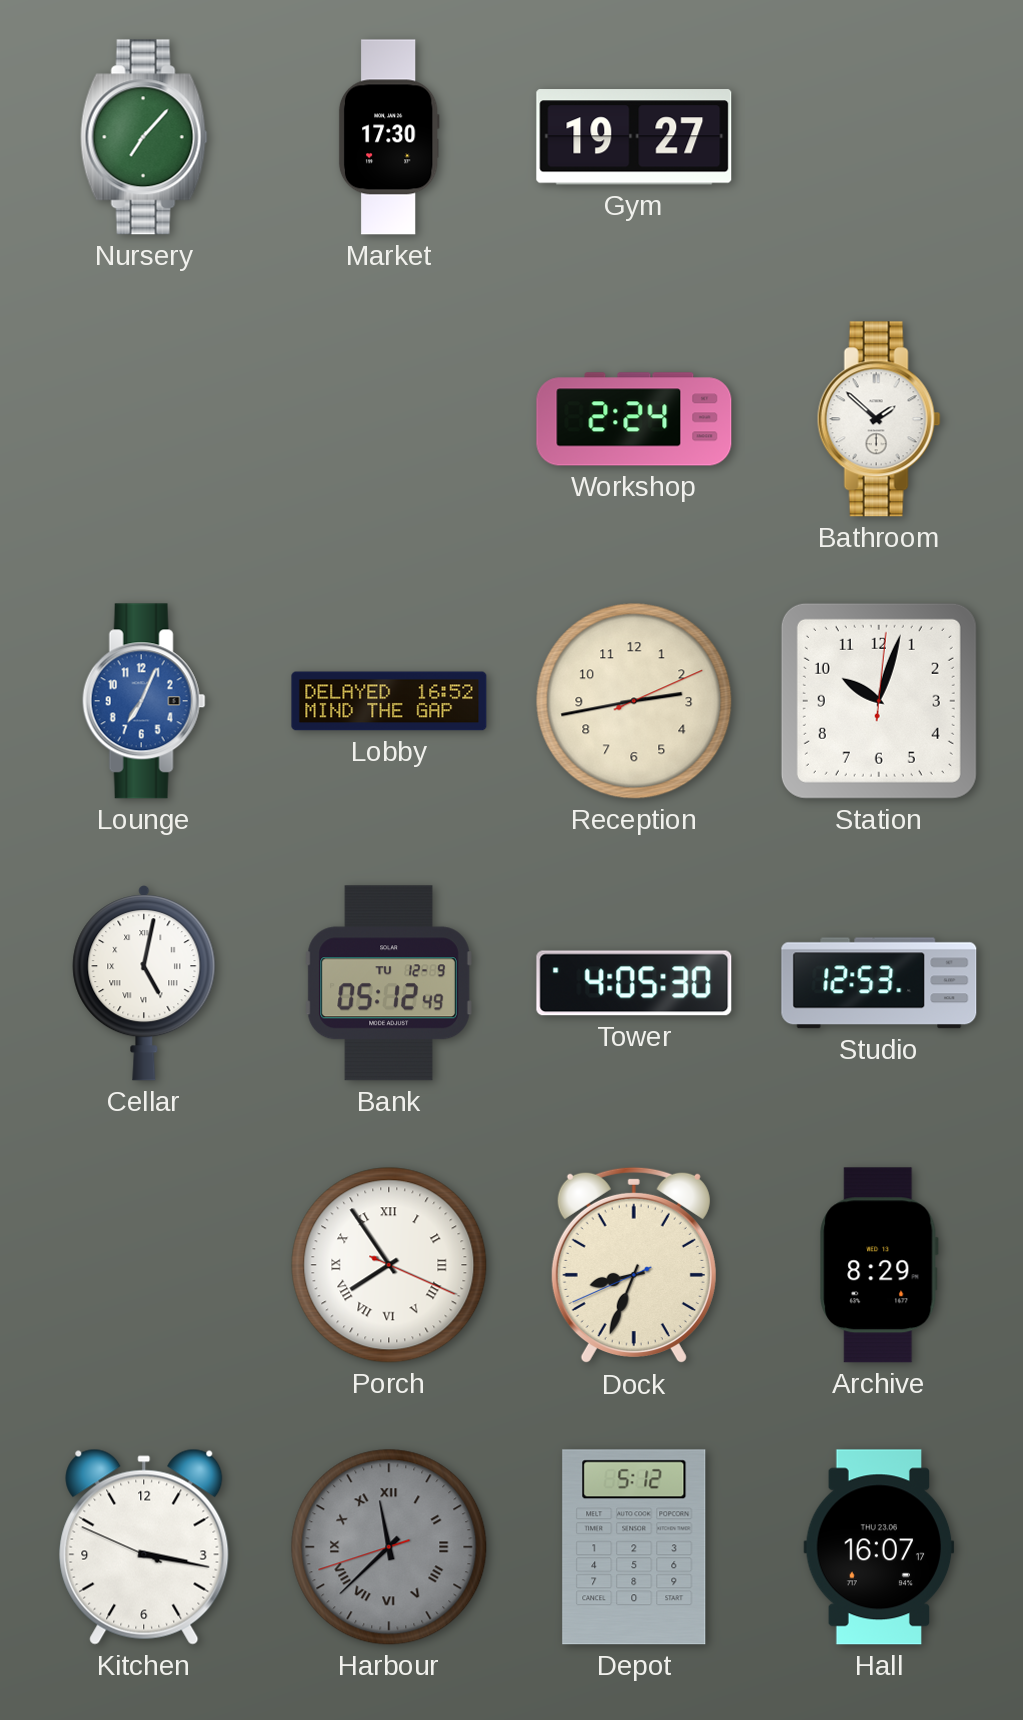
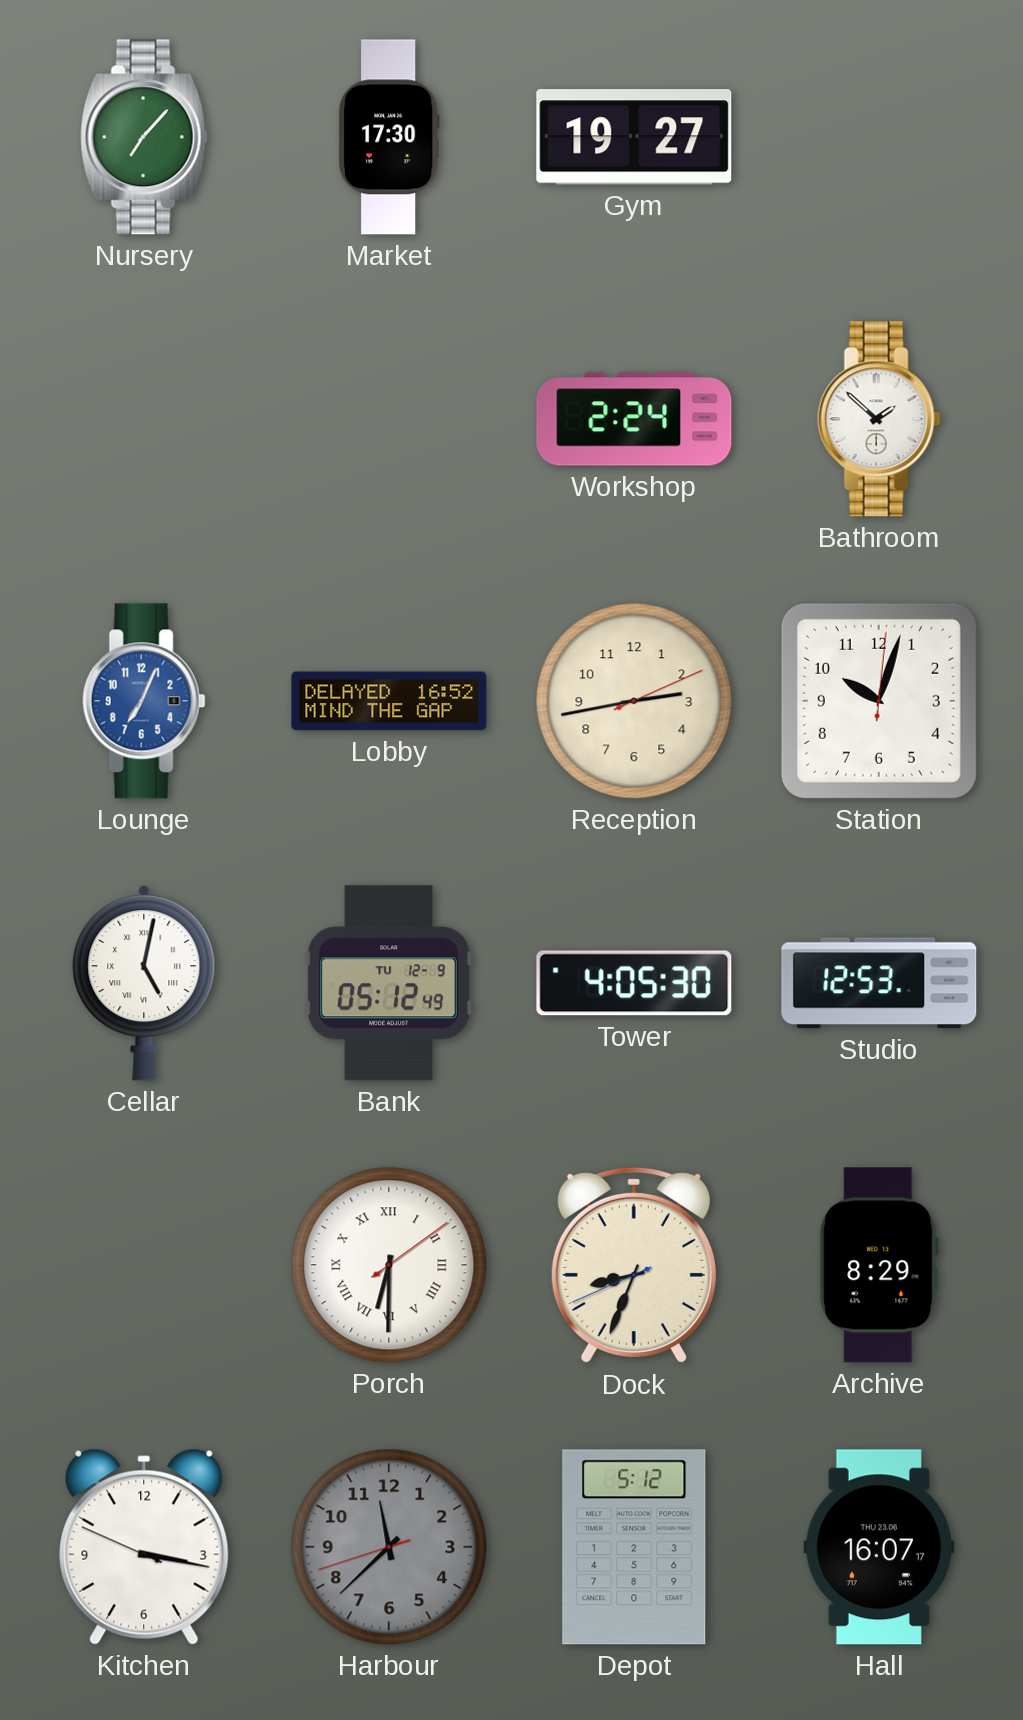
Porch: 7:54 -> 6:30
Harbour numerals: Roman -> Arabic
